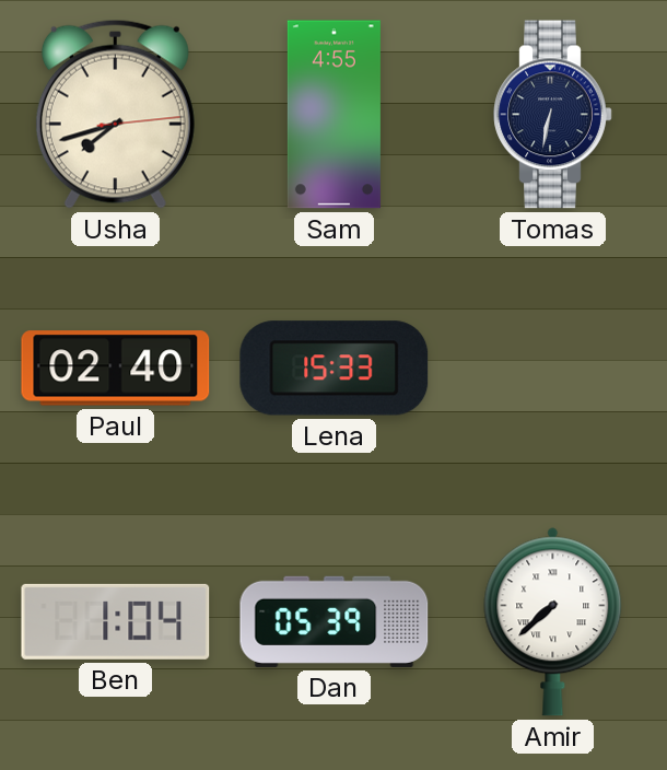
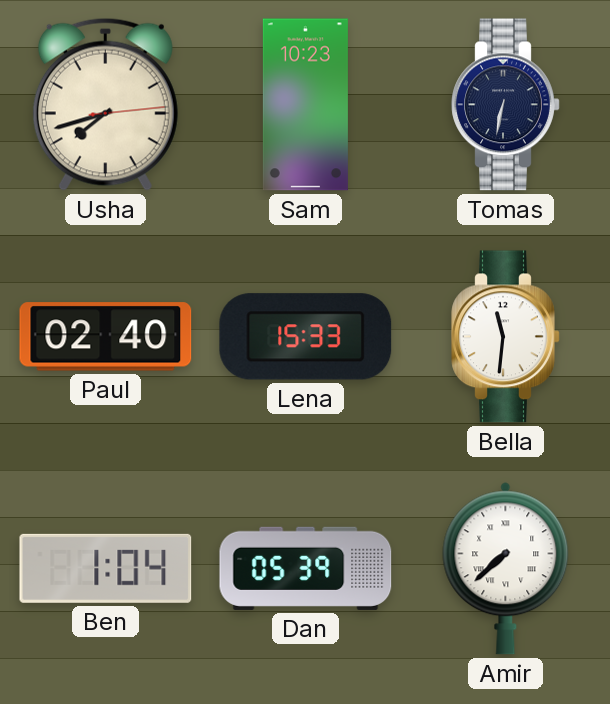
Sam: 4:55 -> 10:23
Bella: none -> 11:31
